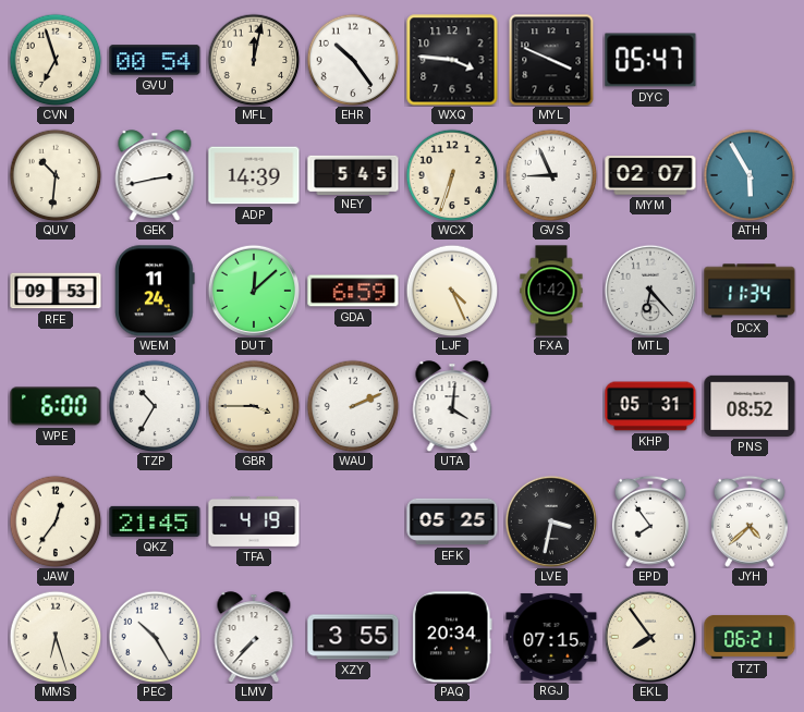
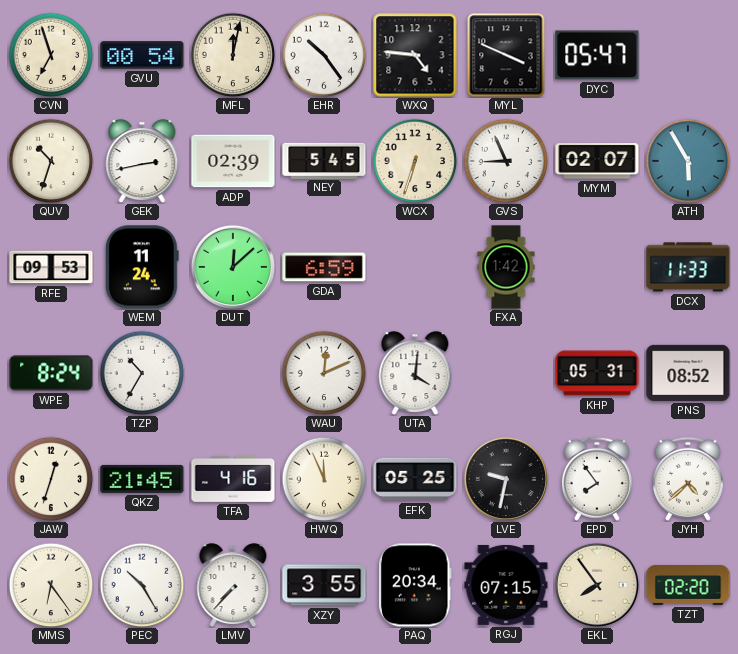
WXQ: 3:46 -> 4:46
QUV: 10:31 -> 10:33
ADP: 14:39 -> 02:39
LJF: 4:26 -> none
MTL: 6:23 -> none
DCX: 11:34 -> 11:33
WPE: 6:00 -> 8:24
GBR: 3:45 -> none
WAU: 2:11 -> 12:11
JAW: 12:36 -> 12:33
TFA: 4:19 -> 4:16
HWQ: none -> 11:56
LVE: 3:32 -> 9:32
MMS: 6:27 -> 6:24
TZT: 06:21 -> 02:20
